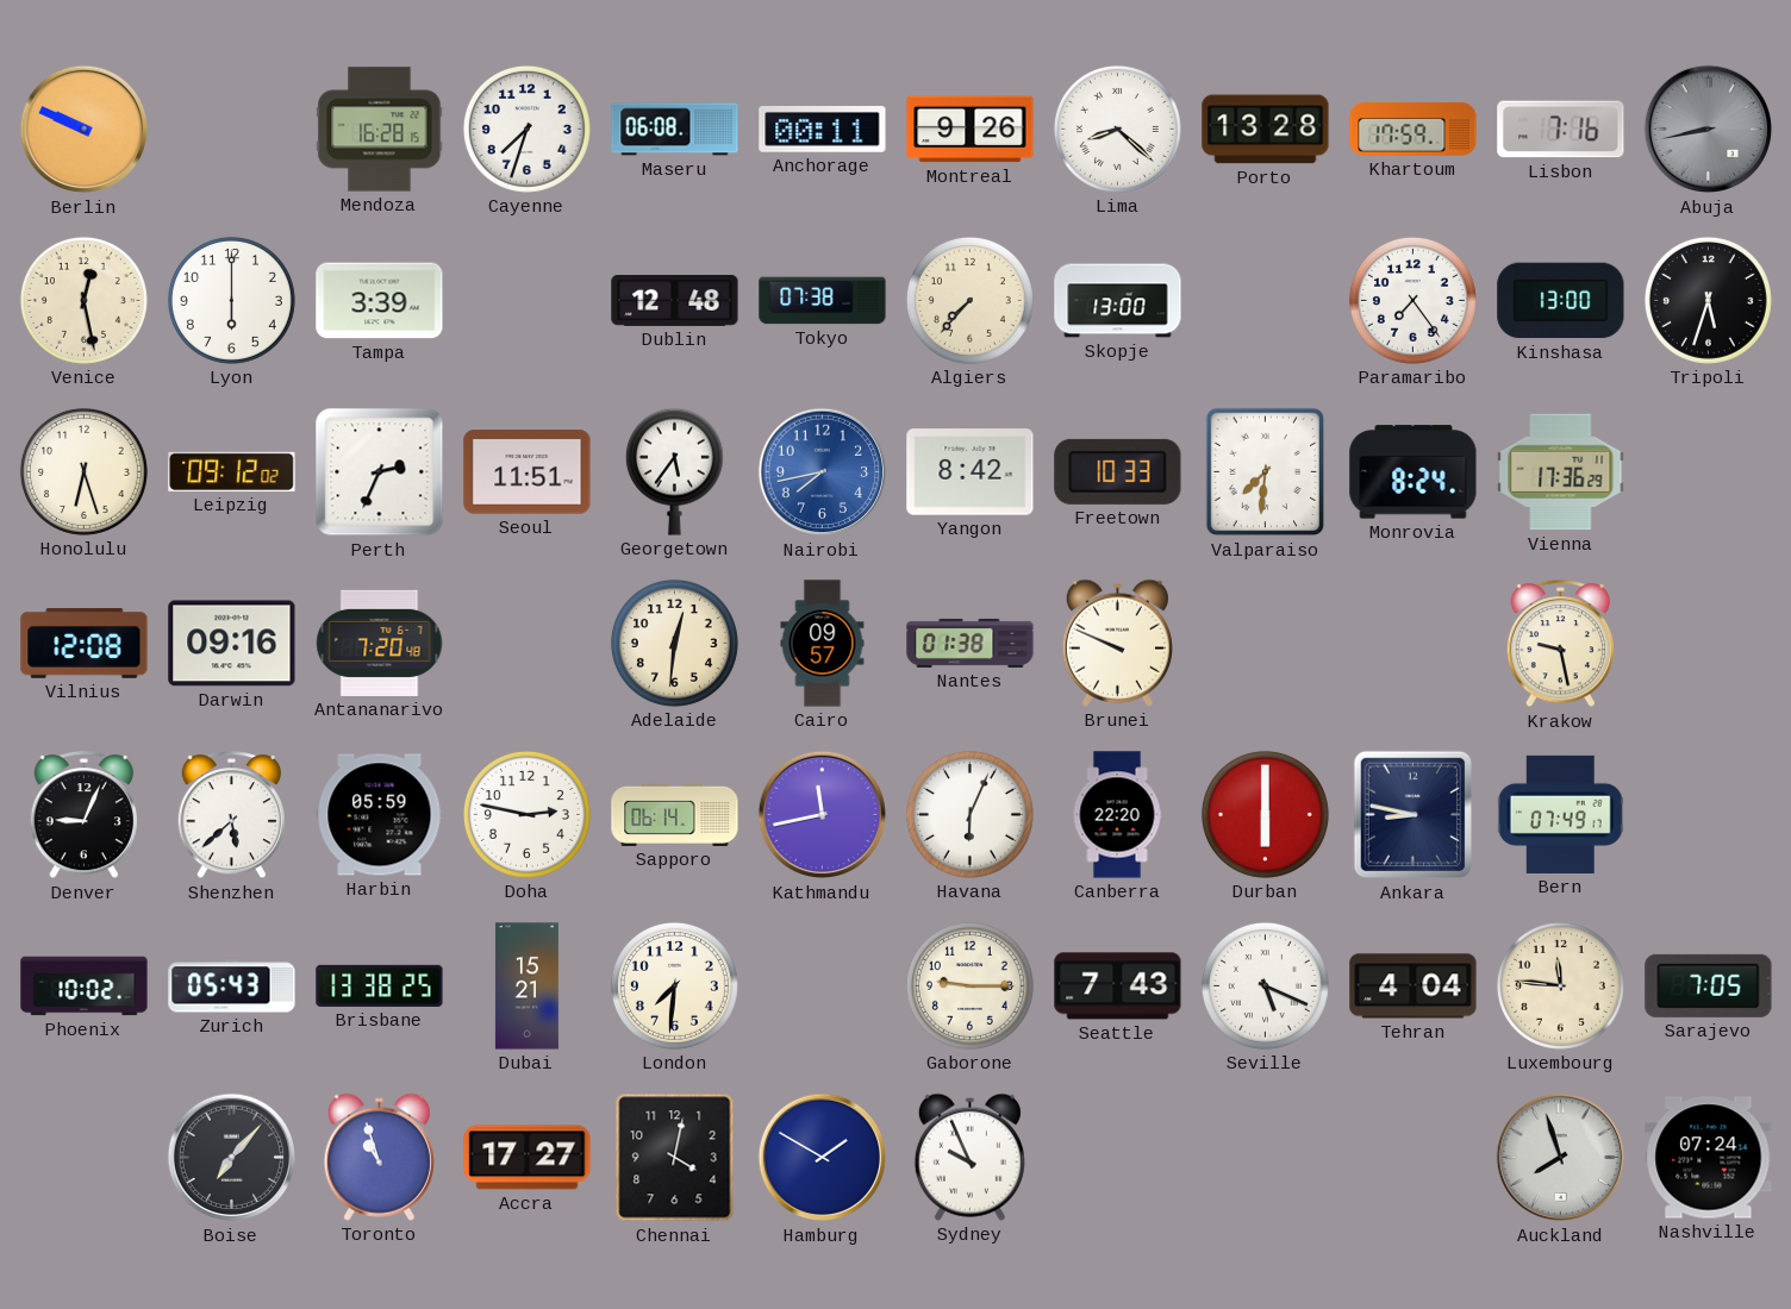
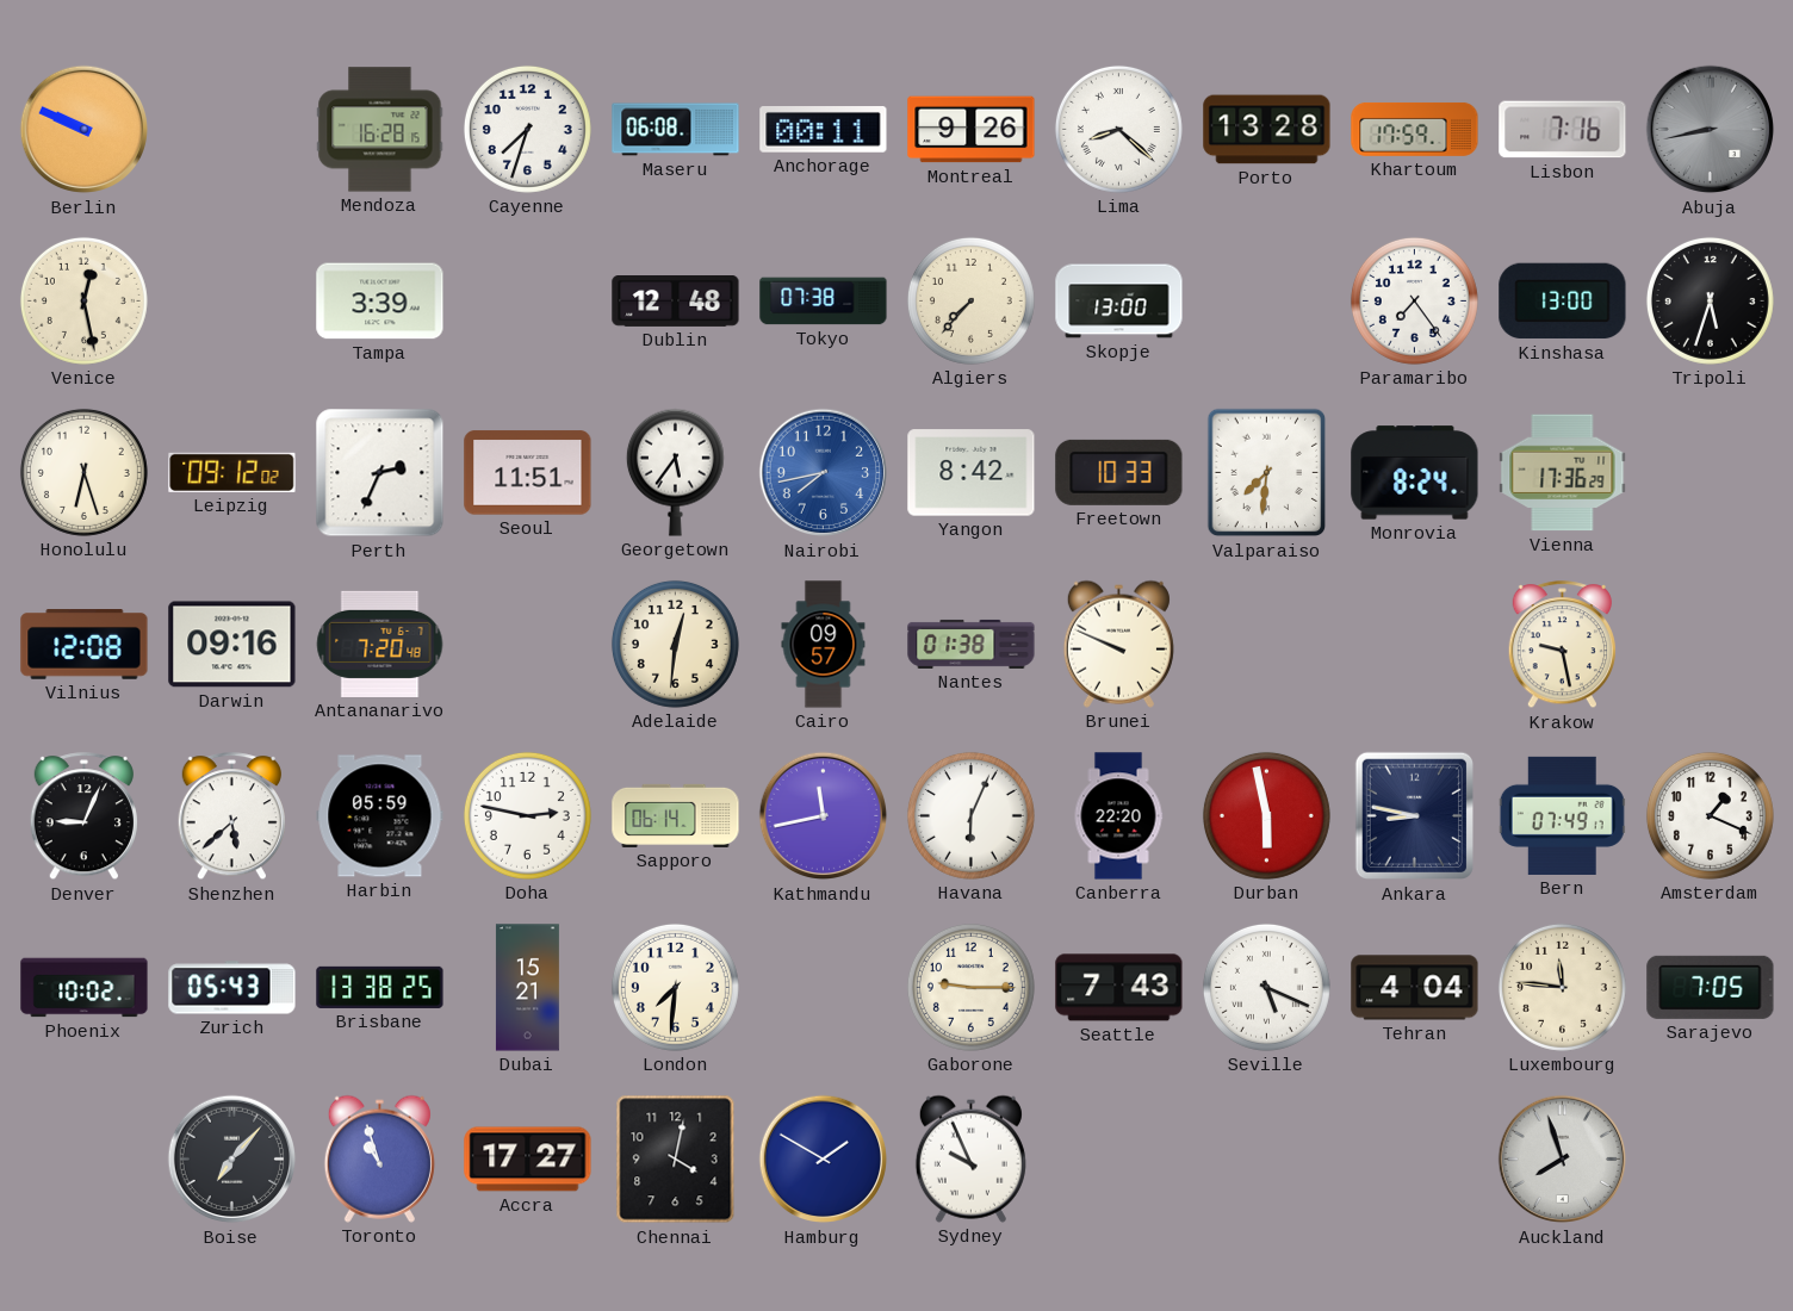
Lyon: 6:00 -> none
Durban: 6:00 -> 5:58
Amsterdam: none -> 1:19
Nashville: 07:24 -> none
